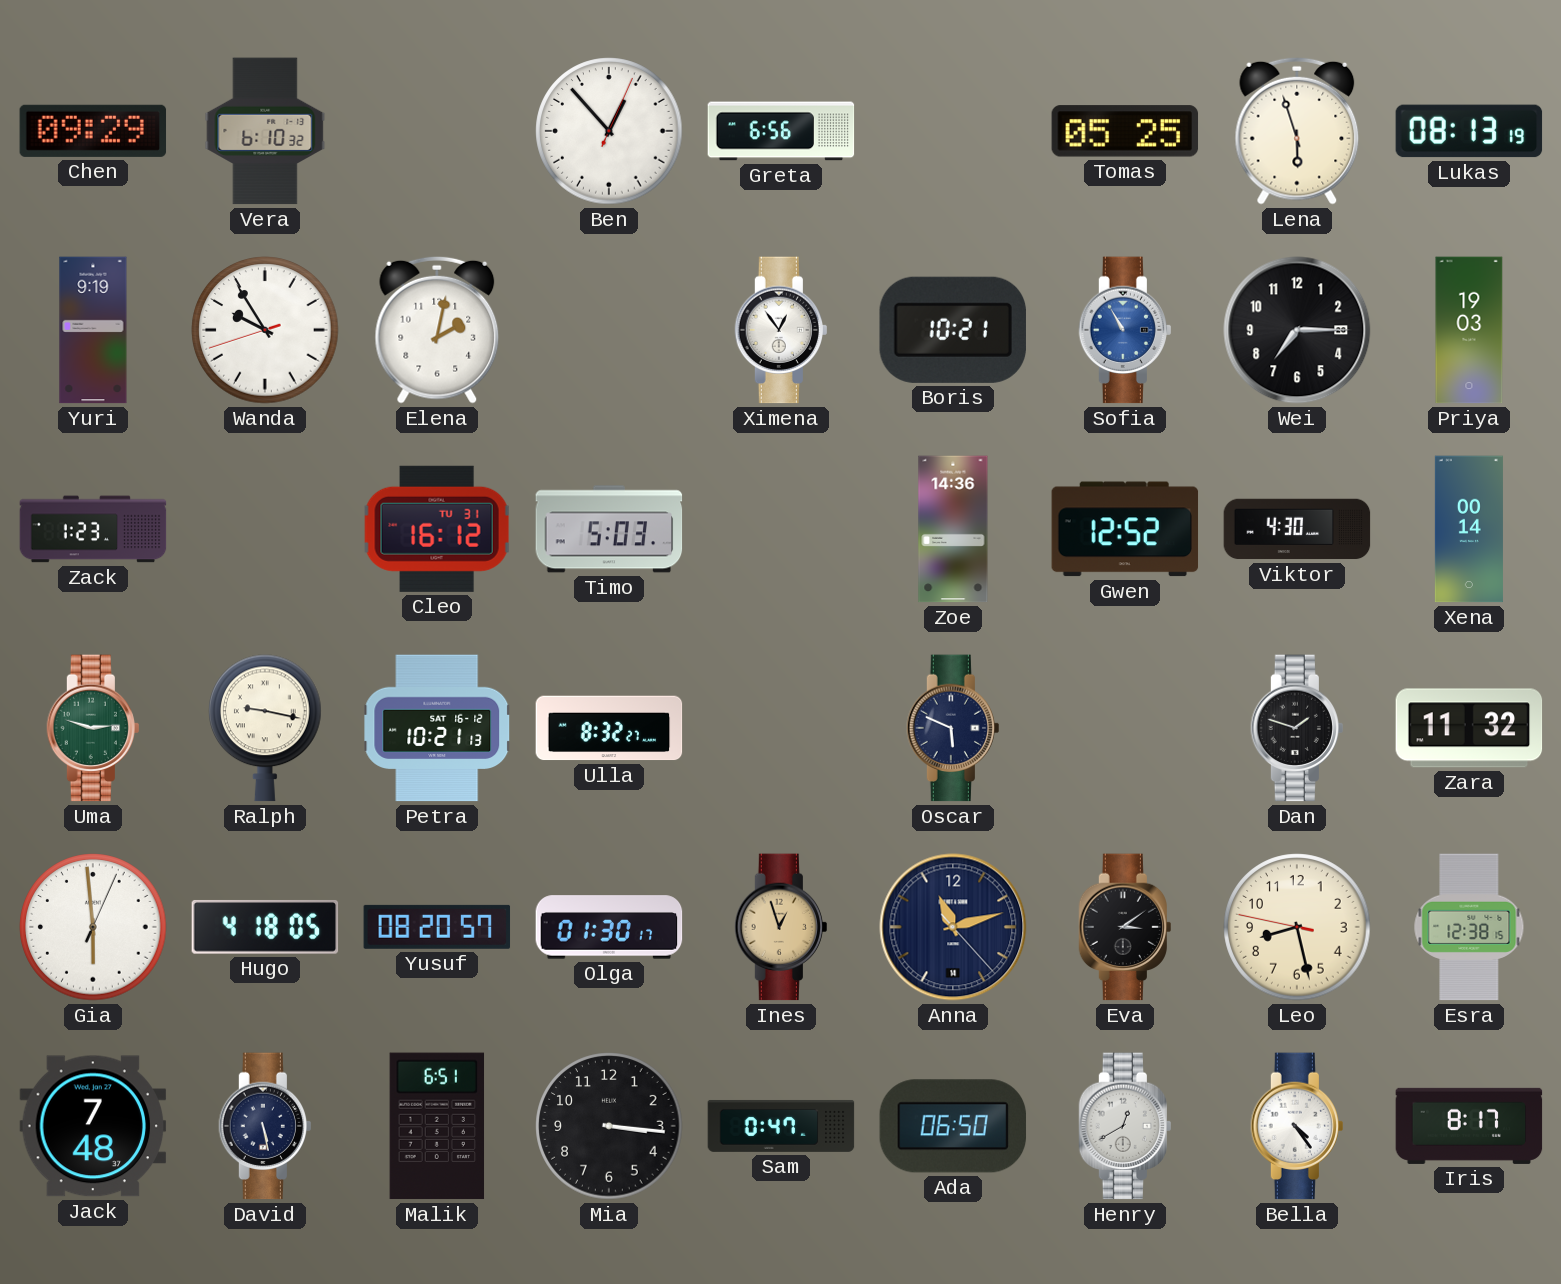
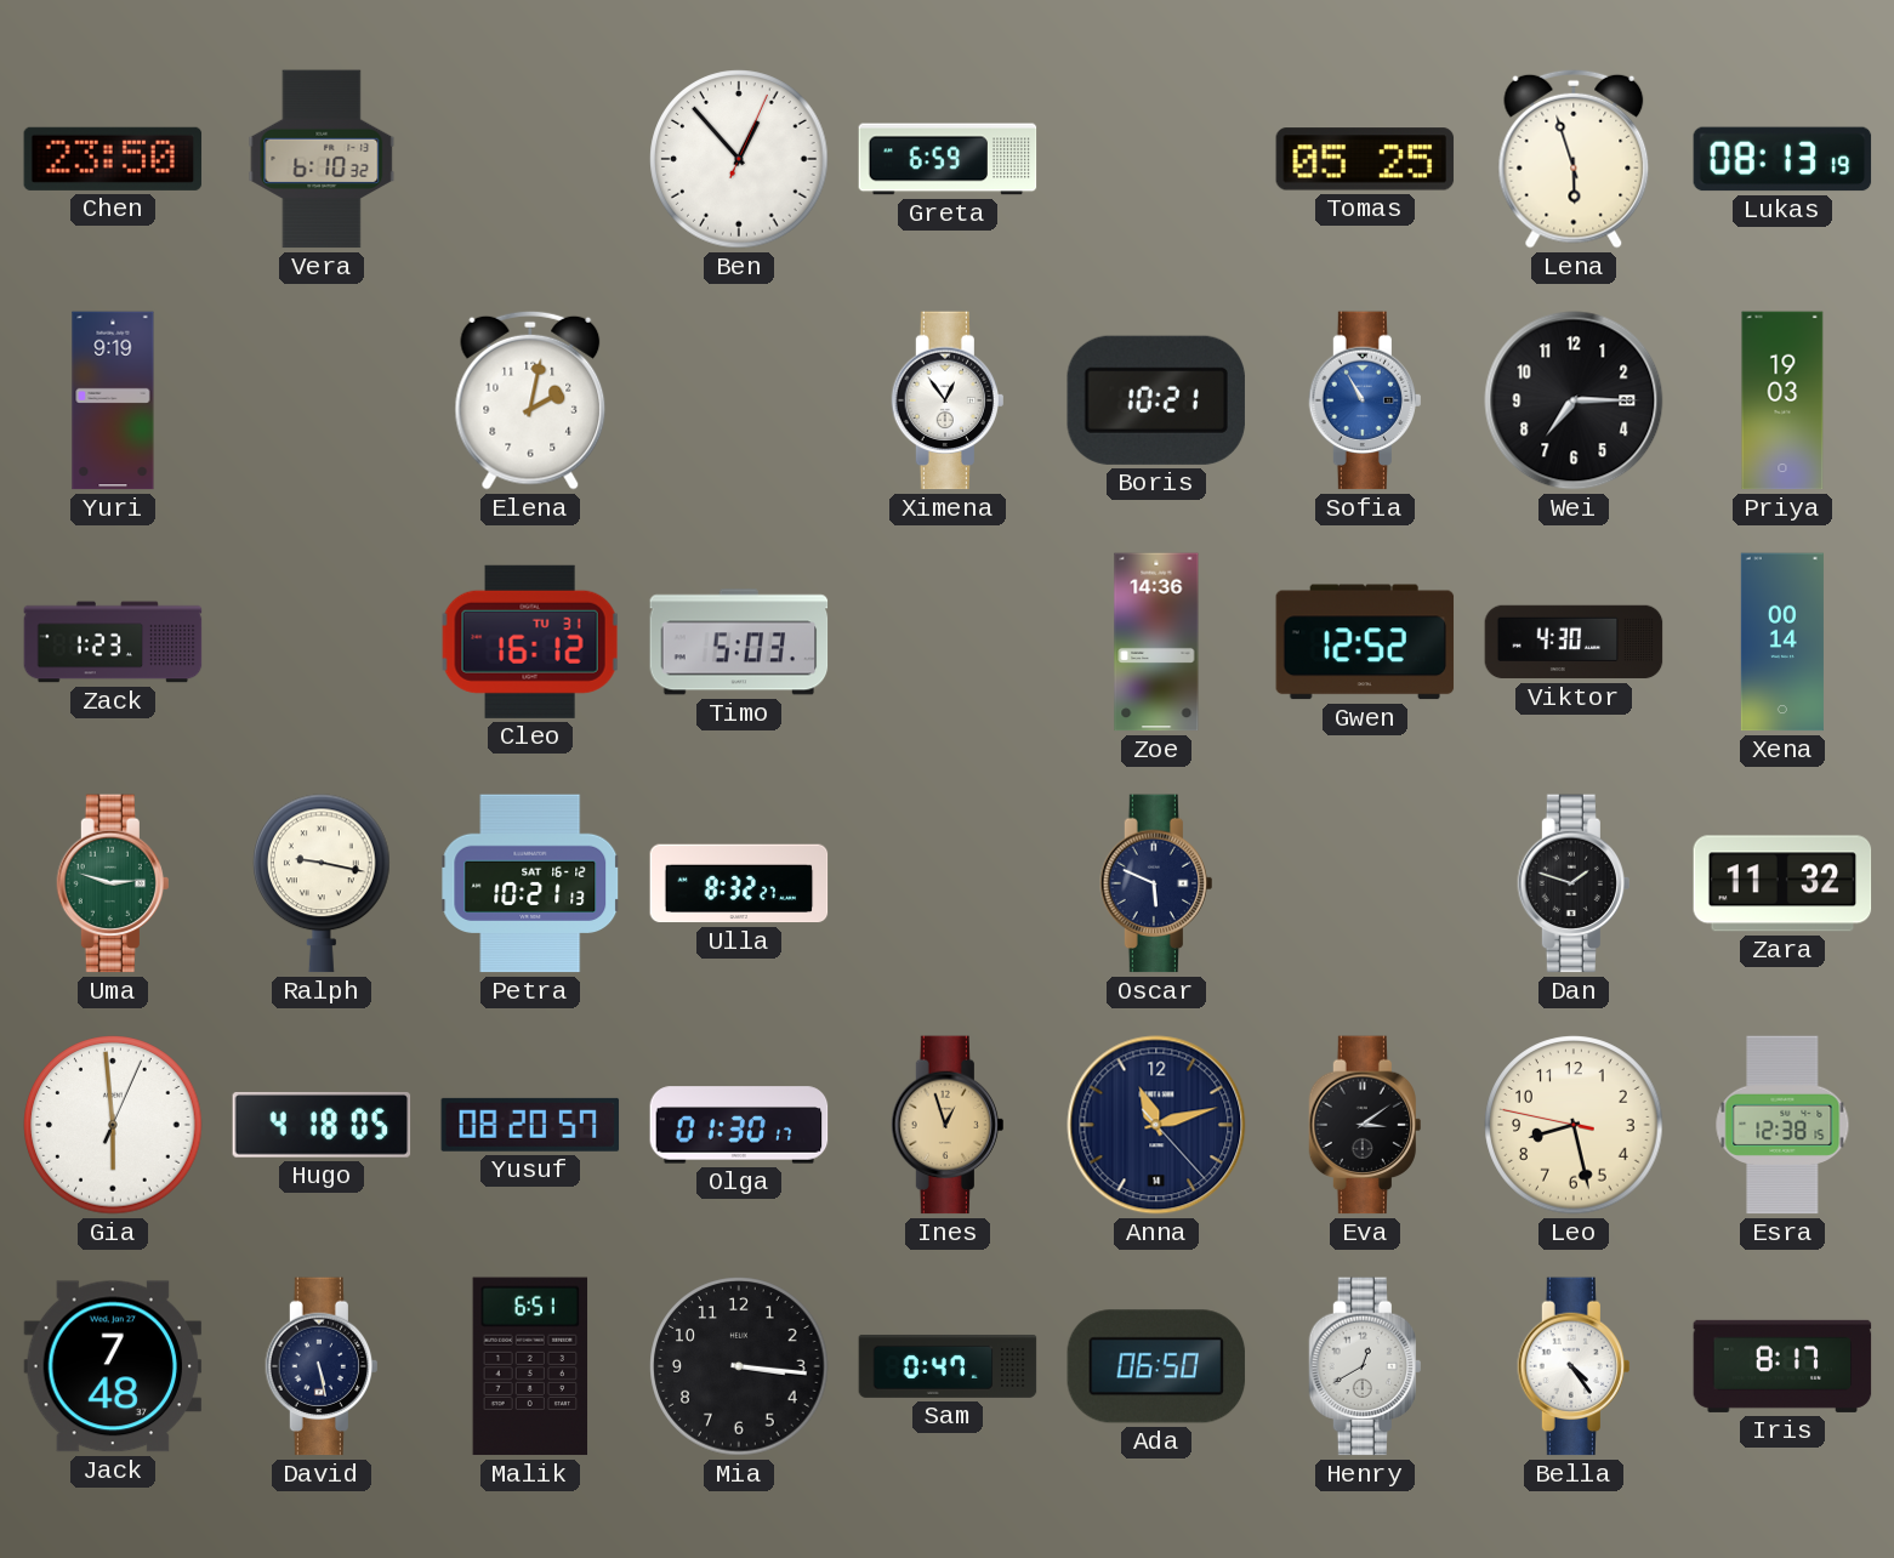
Chen: 09:29 -> 23:50
Greta: 6:56 -> 6:59
Wanda: 9:54 -> none
